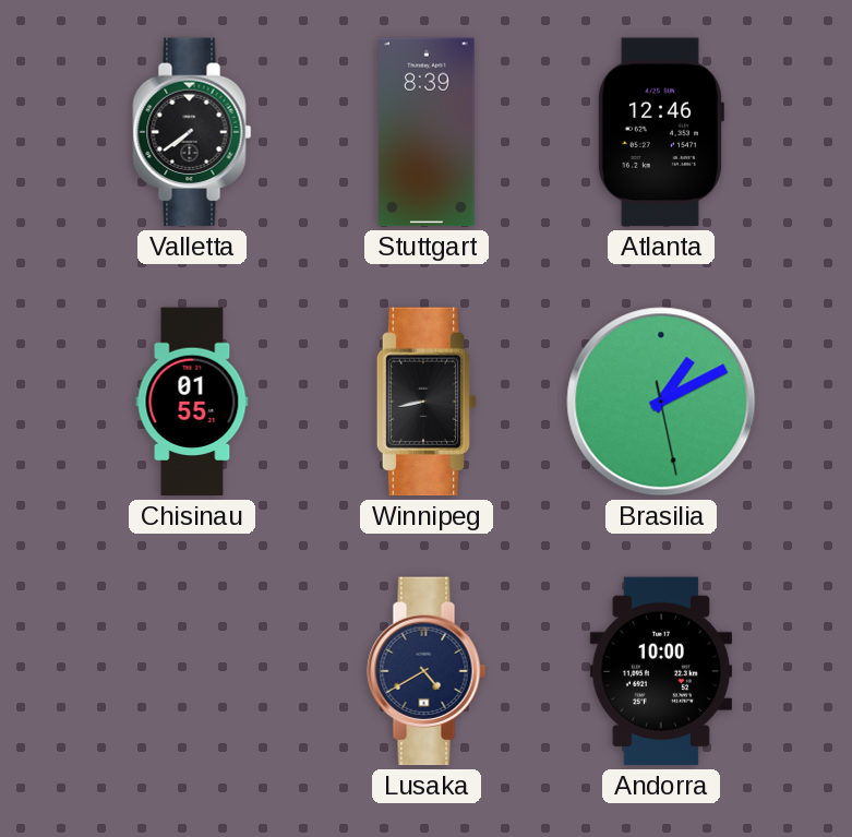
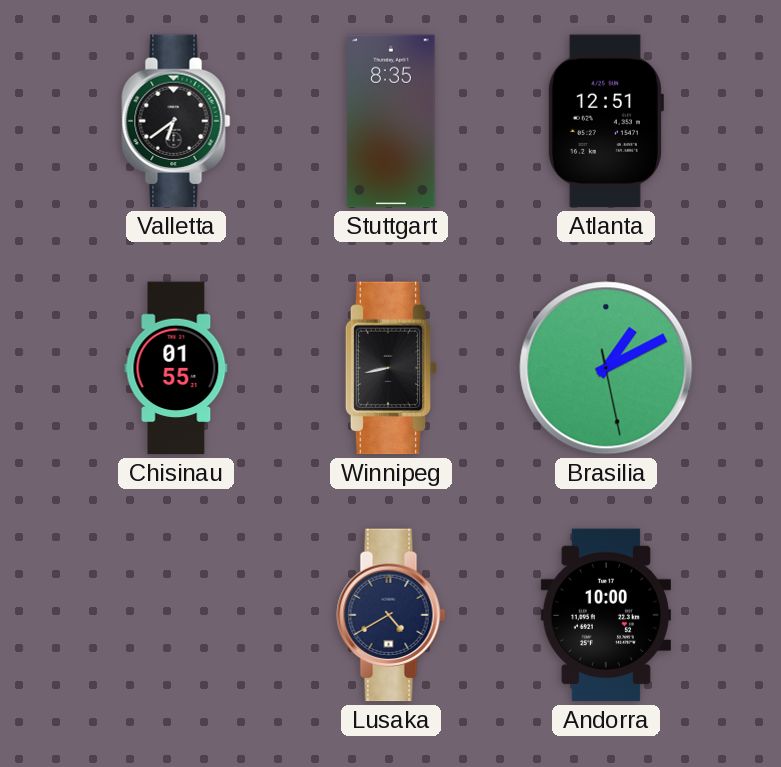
Valletta: 7:39 -> 6:39
Stuttgart: 8:39 -> 8:35
Atlanta: 12:46 -> 12:51
